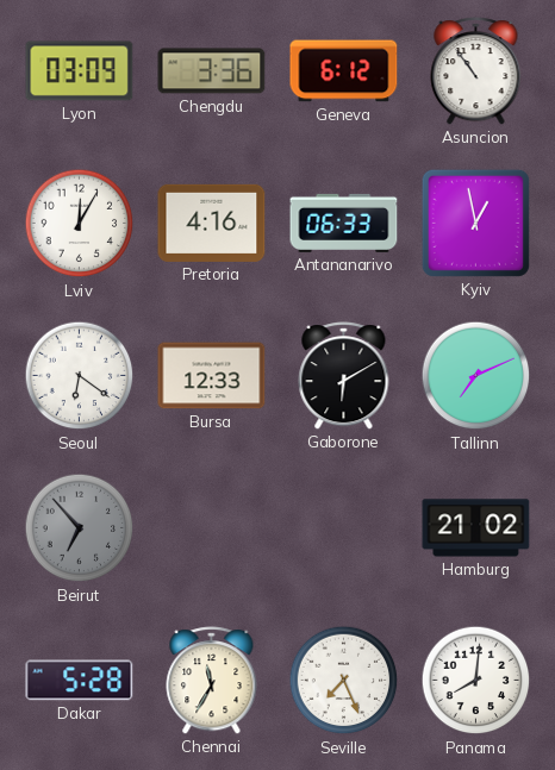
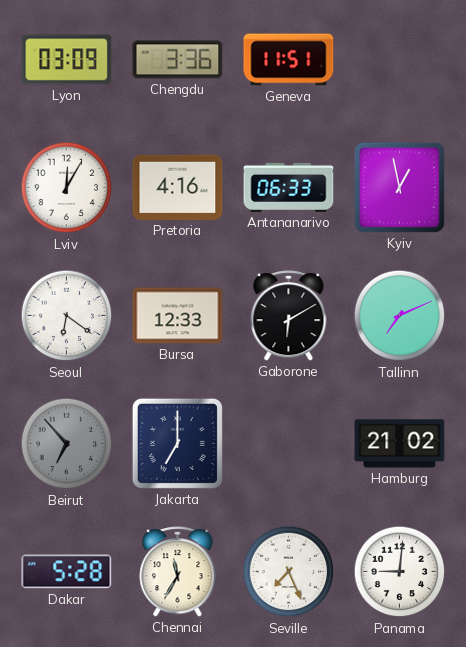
Geneva: 6:12 -> 11:51
Asuncion: 10:54 -> none
Jakarta: none -> 7:00
Panama: 8:01 -> 9:01
